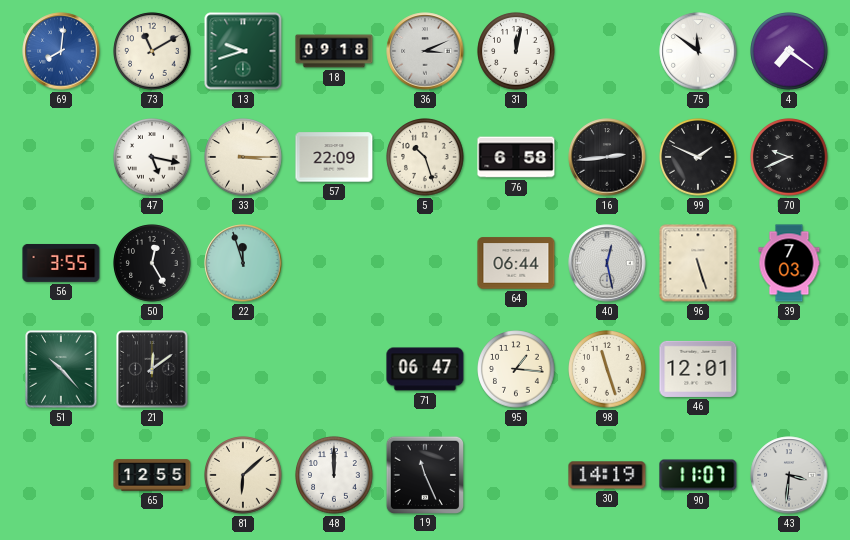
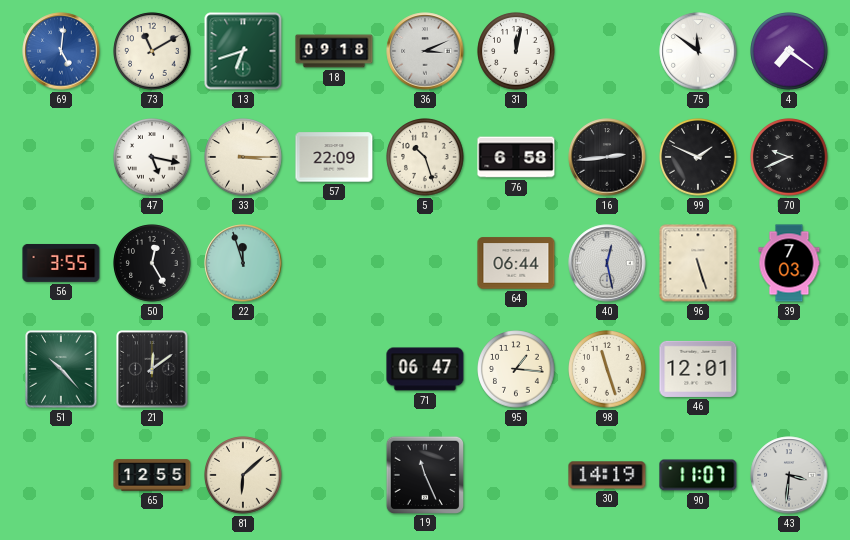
69: 8:01 -> 5:01
13: 9:42 -> 6:42
48: 12:00 -> none
